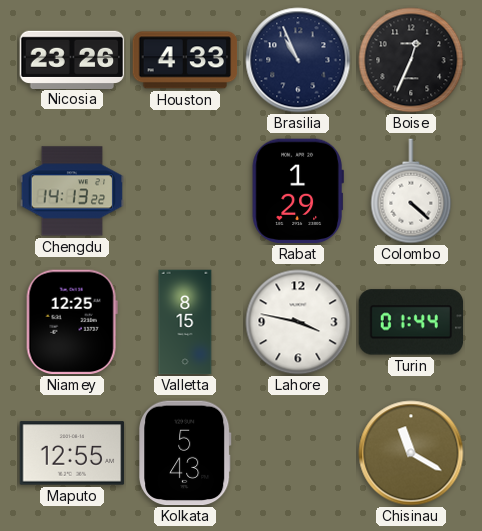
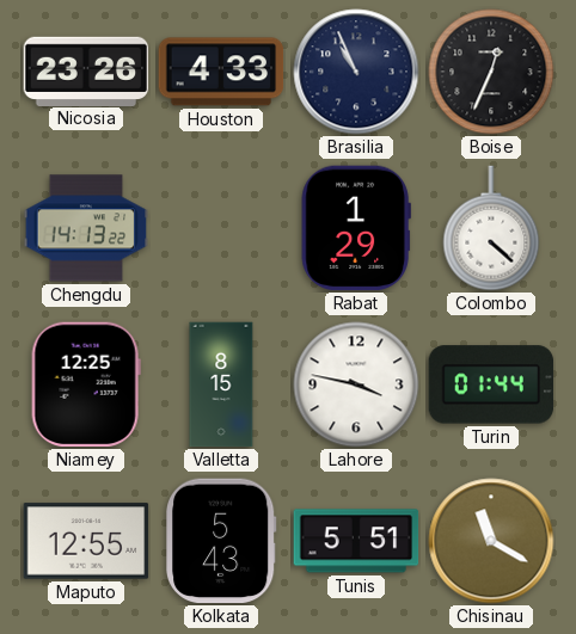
Tunis: none -> 5:51
